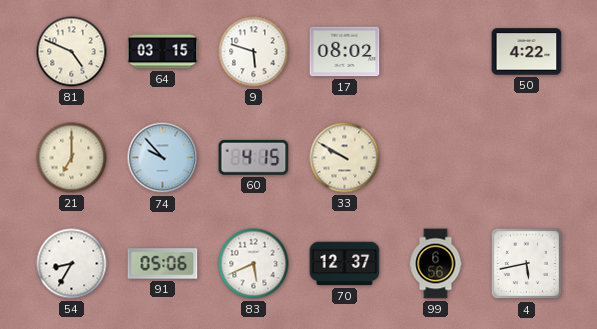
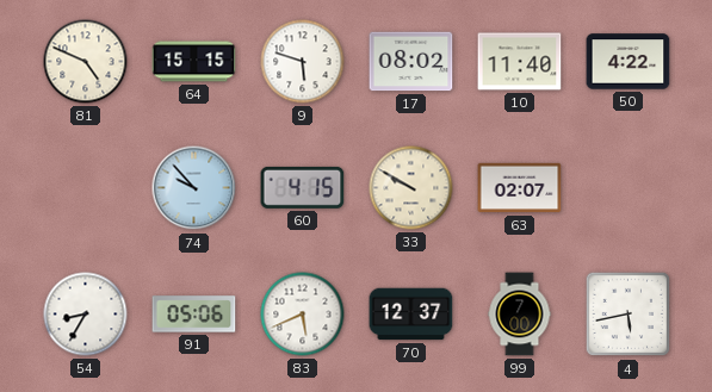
64: 03:15 -> 15:15
10: none -> 11:40
21: 7:00 -> none
63: none -> 02:07
99: 6:56 -> 7:00
